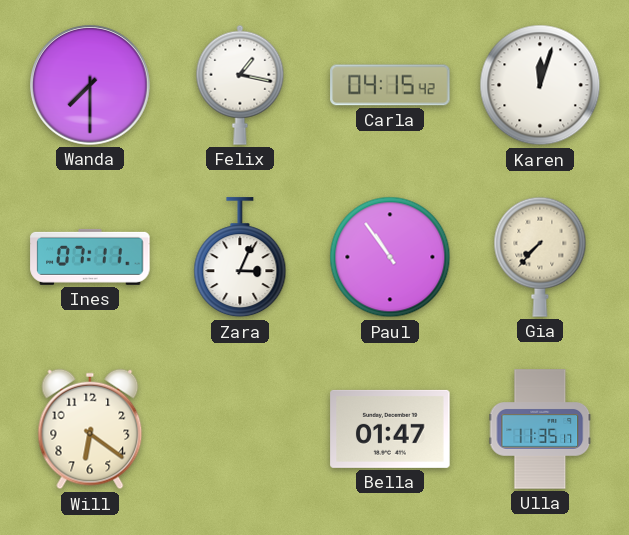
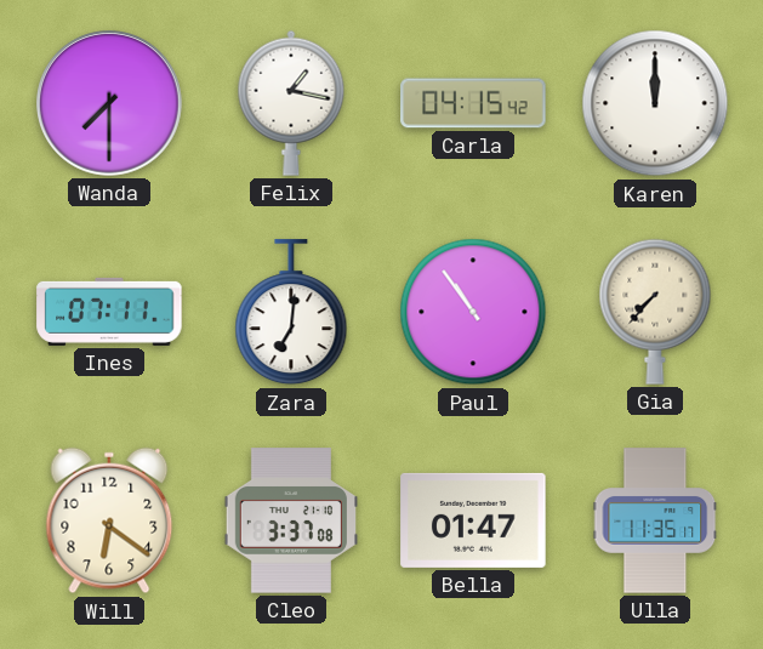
Karen: 12:03 -> 12:00
Zara: 3:04 -> 7:01
Cleo: none -> 3:37
